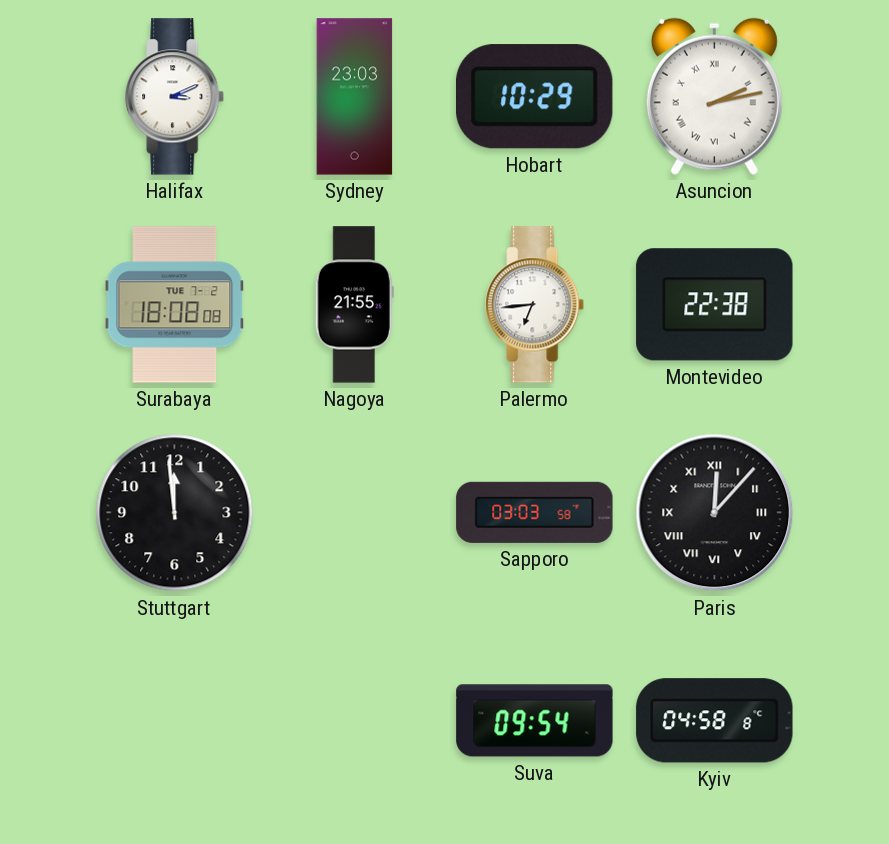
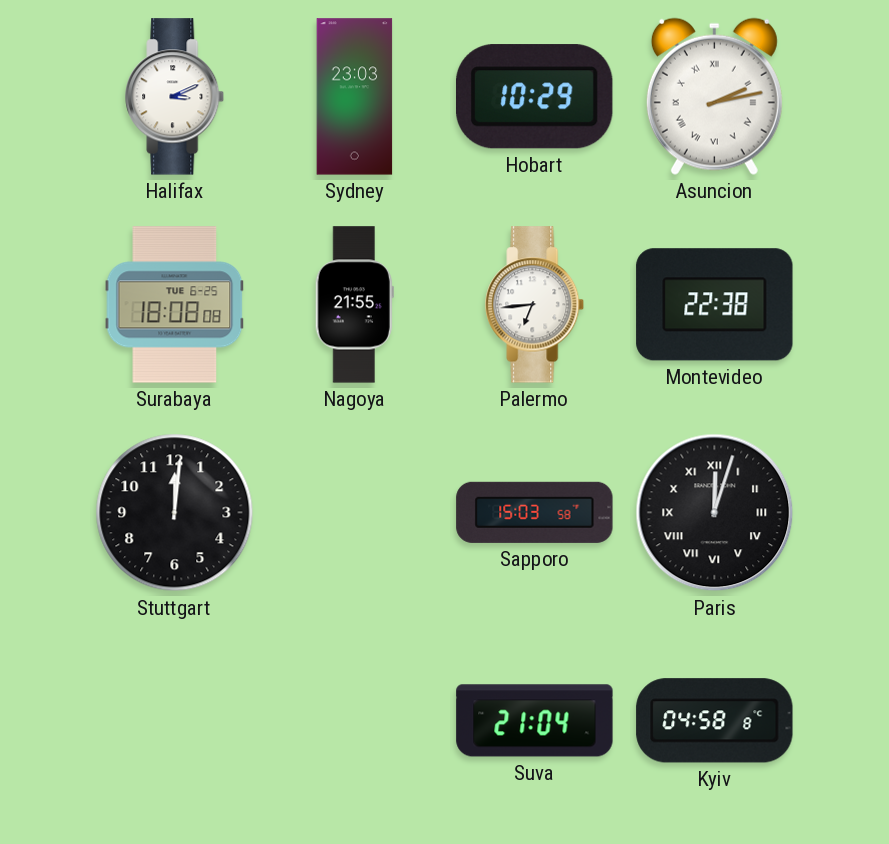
Surabaya date: TUE 7-2 -> TUE 6-25
Stuttgart: 11:59 -> 12:01
Sapporo: 03:03 -> 15:03
Paris: 12:07 -> 12:03
Suva: 09:54 -> 21:04
